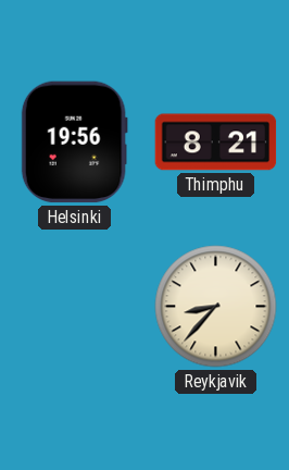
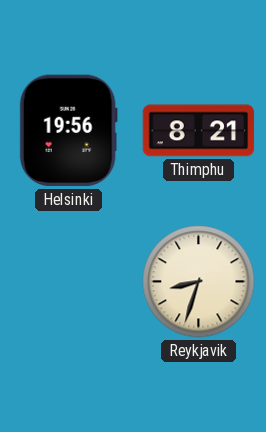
Reykjavik: 8:37 -> 8:33
